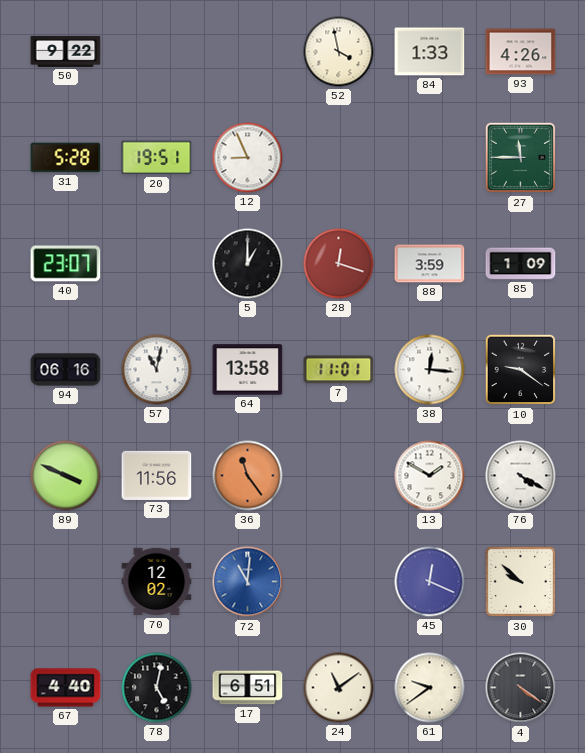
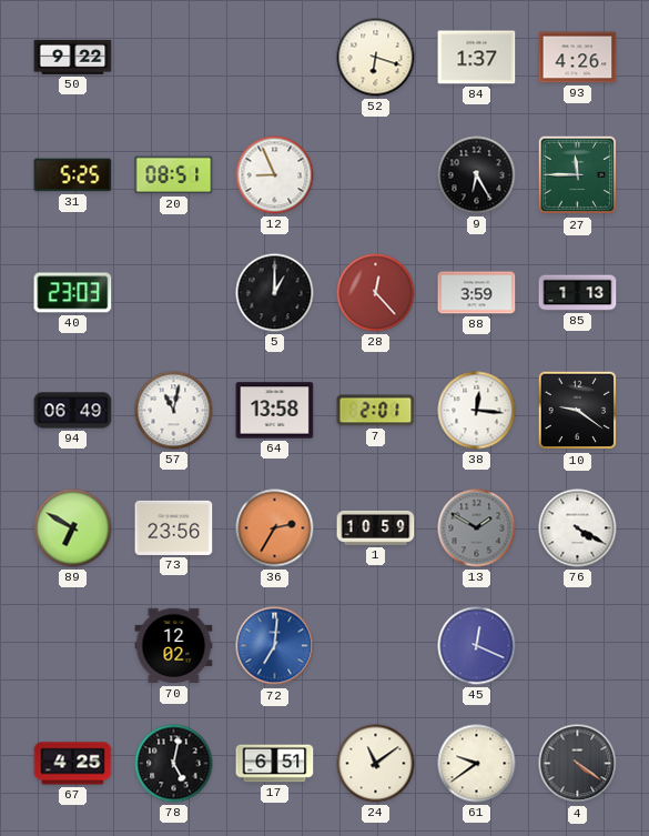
52: 3:58 -> 6:18
84: 1:33 -> 1:37
31: 5:28 -> 5:25
20: 19:51 -> 08:51
9: none -> 6:25
40: 23:07 -> 23:03
28: 12:18 -> 12:23
85: 1:09 -> 1:13
94: 06:16 -> 06:49
7: 11:01 -> 2:01
89: 3:49 -> 6:50
73: 11:56 -> 23:56
36: 11:24 -> 2:35
1: none -> 10:59
13 dial: white -> grey
72: 11:01 -> 7:01
30: 9:52 -> none
67: 4:40 -> 4:25
